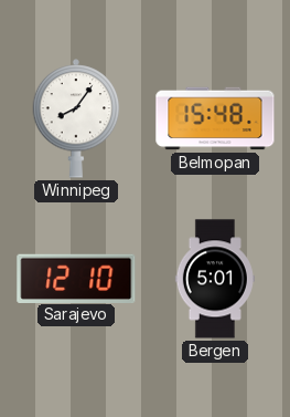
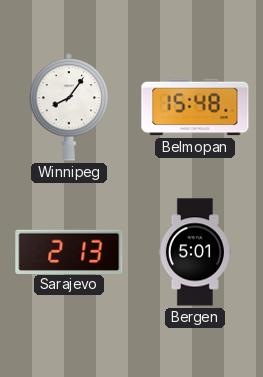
Sarajevo: 12:10 -> 2:13
